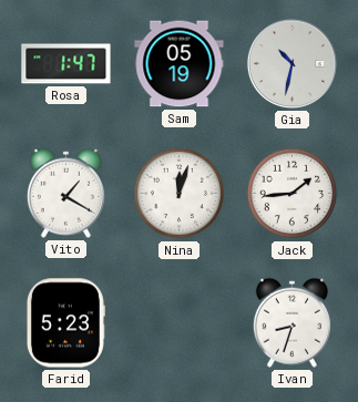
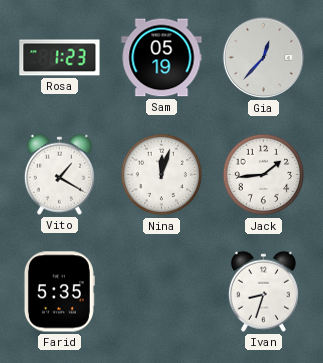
Rosa: 1:47 -> 1:23
Gia: 10:32 -> 12:37
Farid: 5:23 -> 5:35
